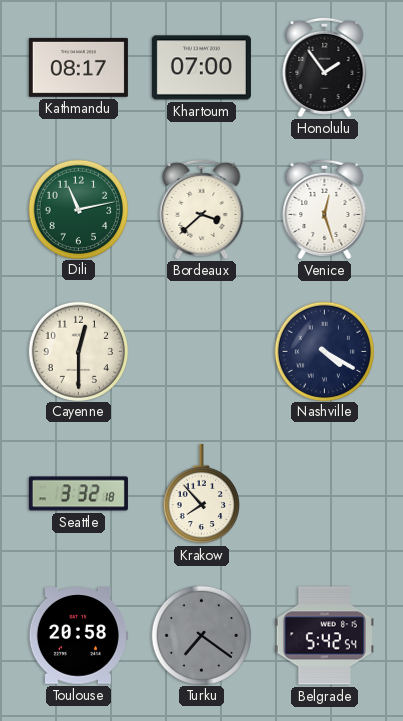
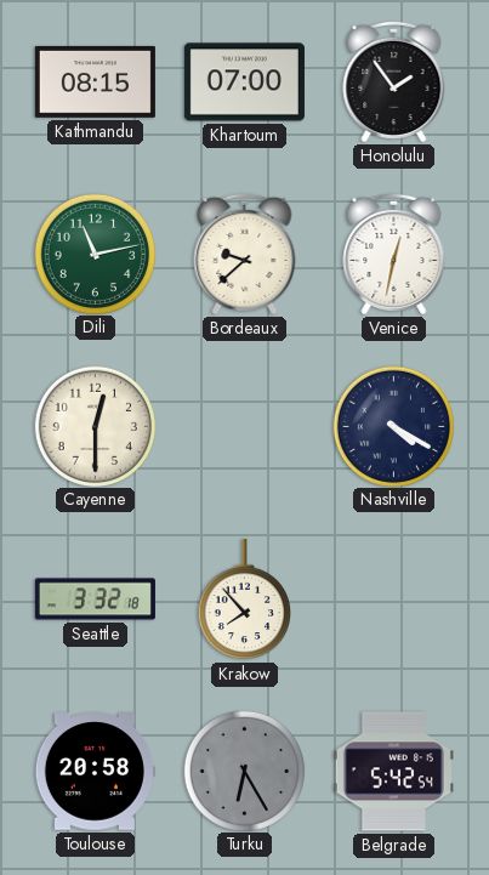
Kathmandu: 08:17 -> 08:15
Bordeaux: 3:38 -> 9:38
Venice: 12:27 -> 12:32
Turku: 7:21 -> 6:25
